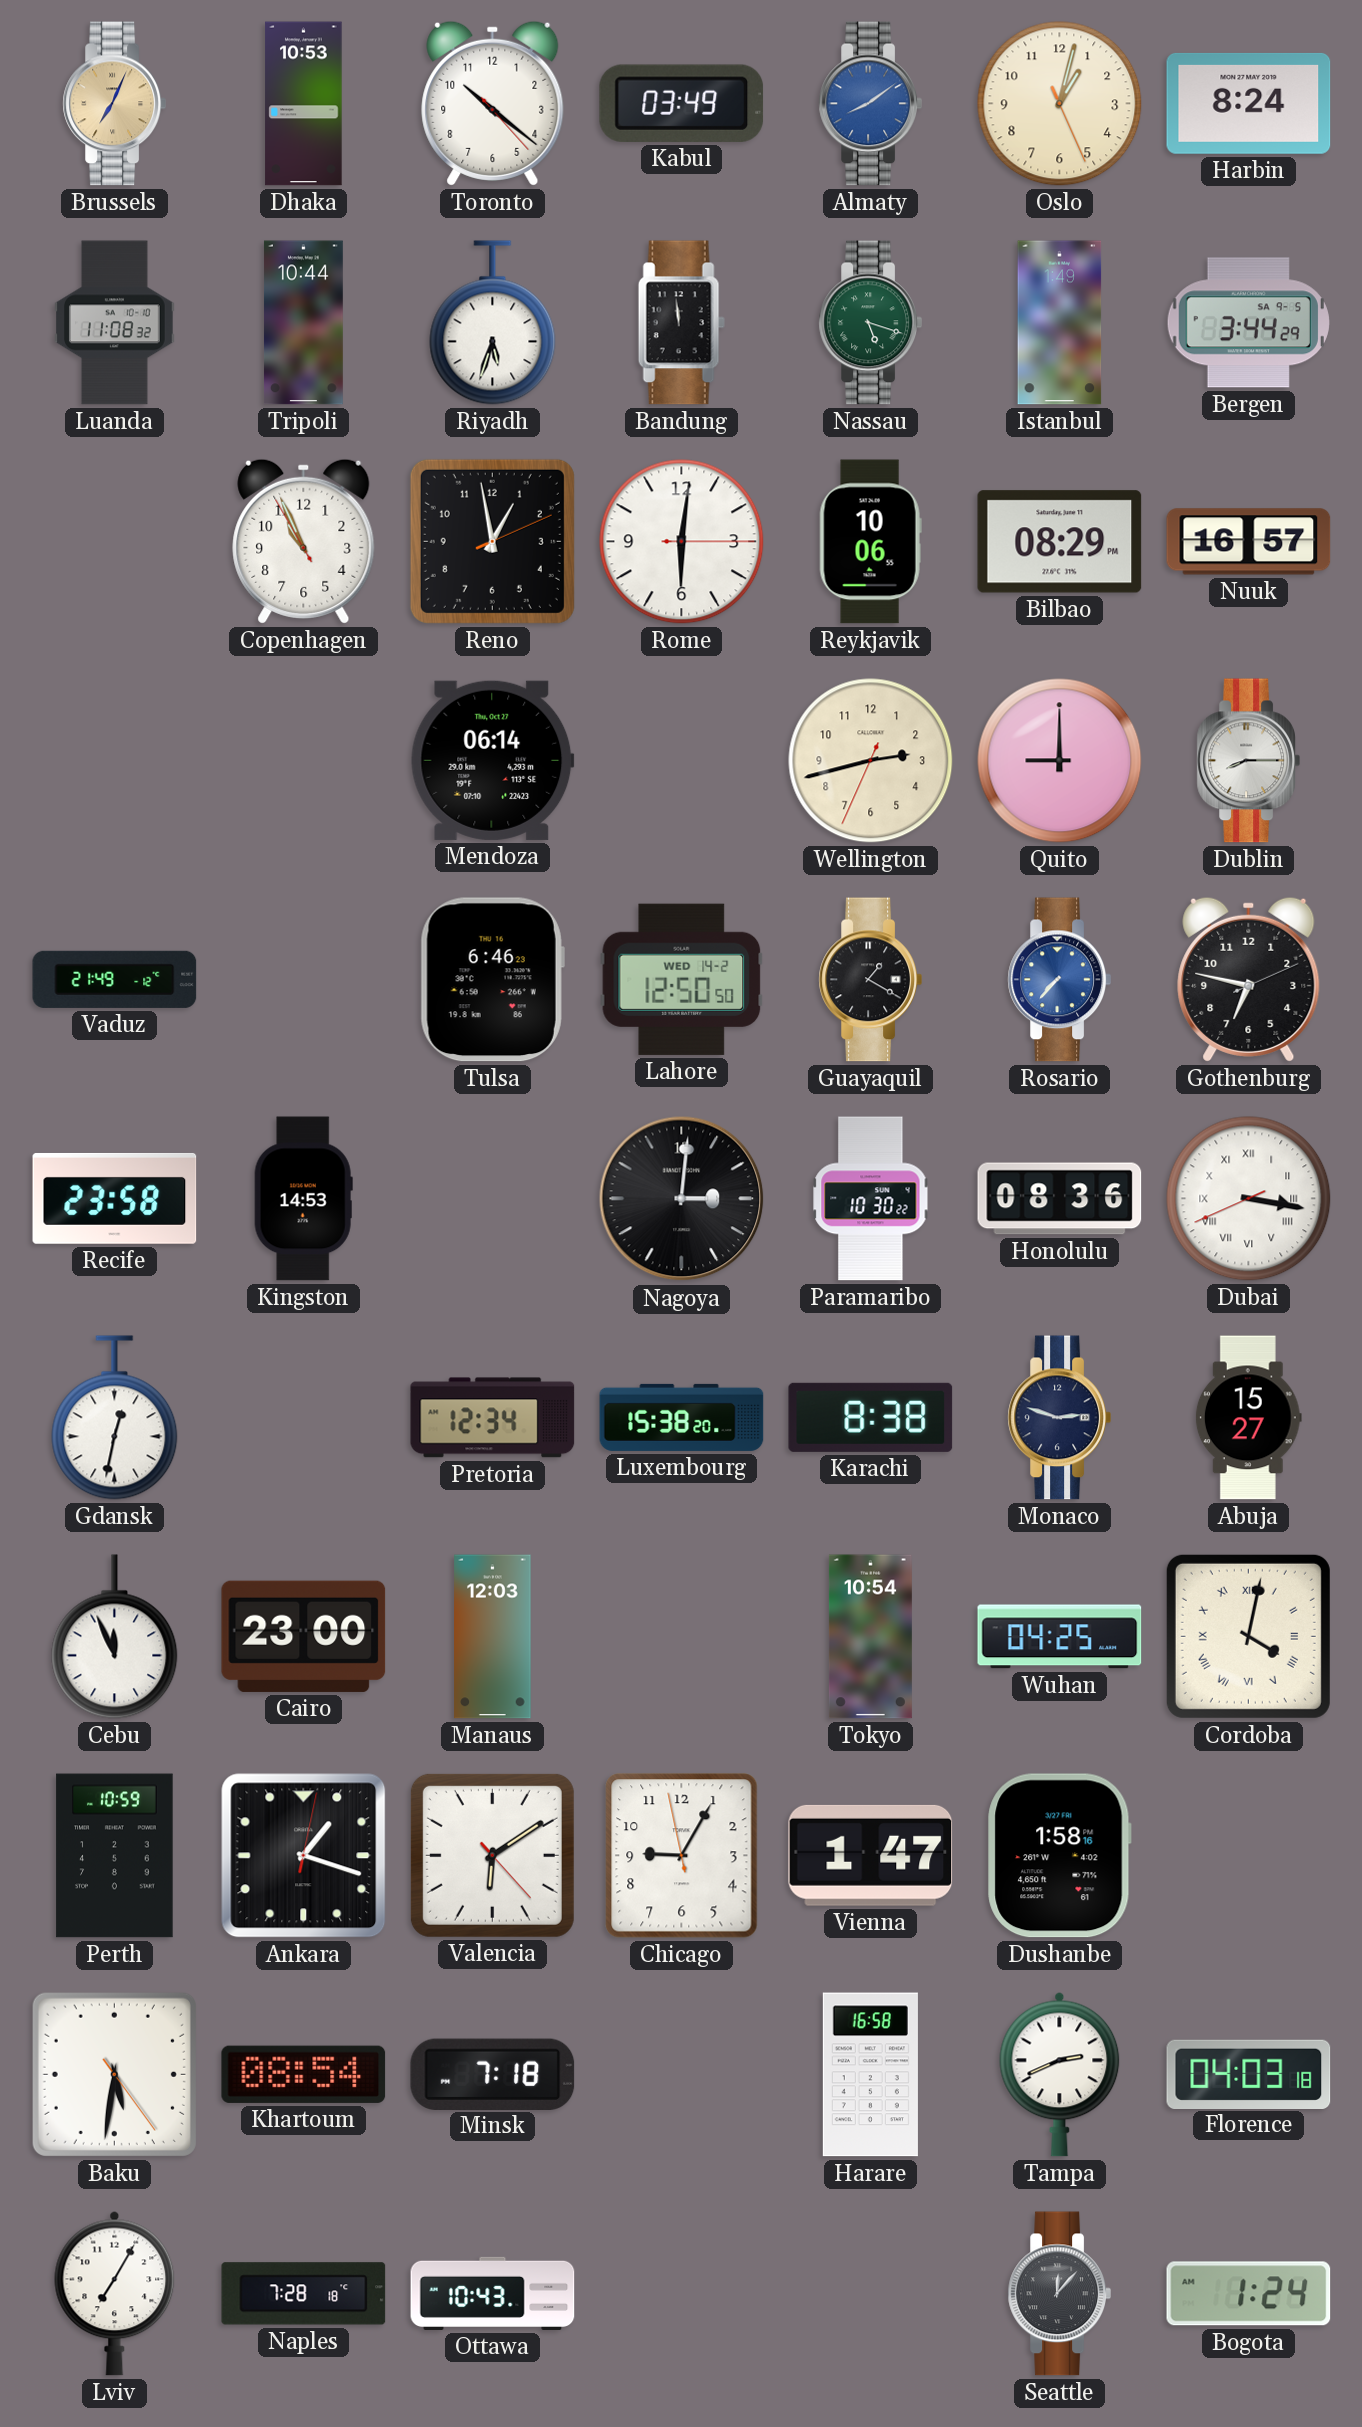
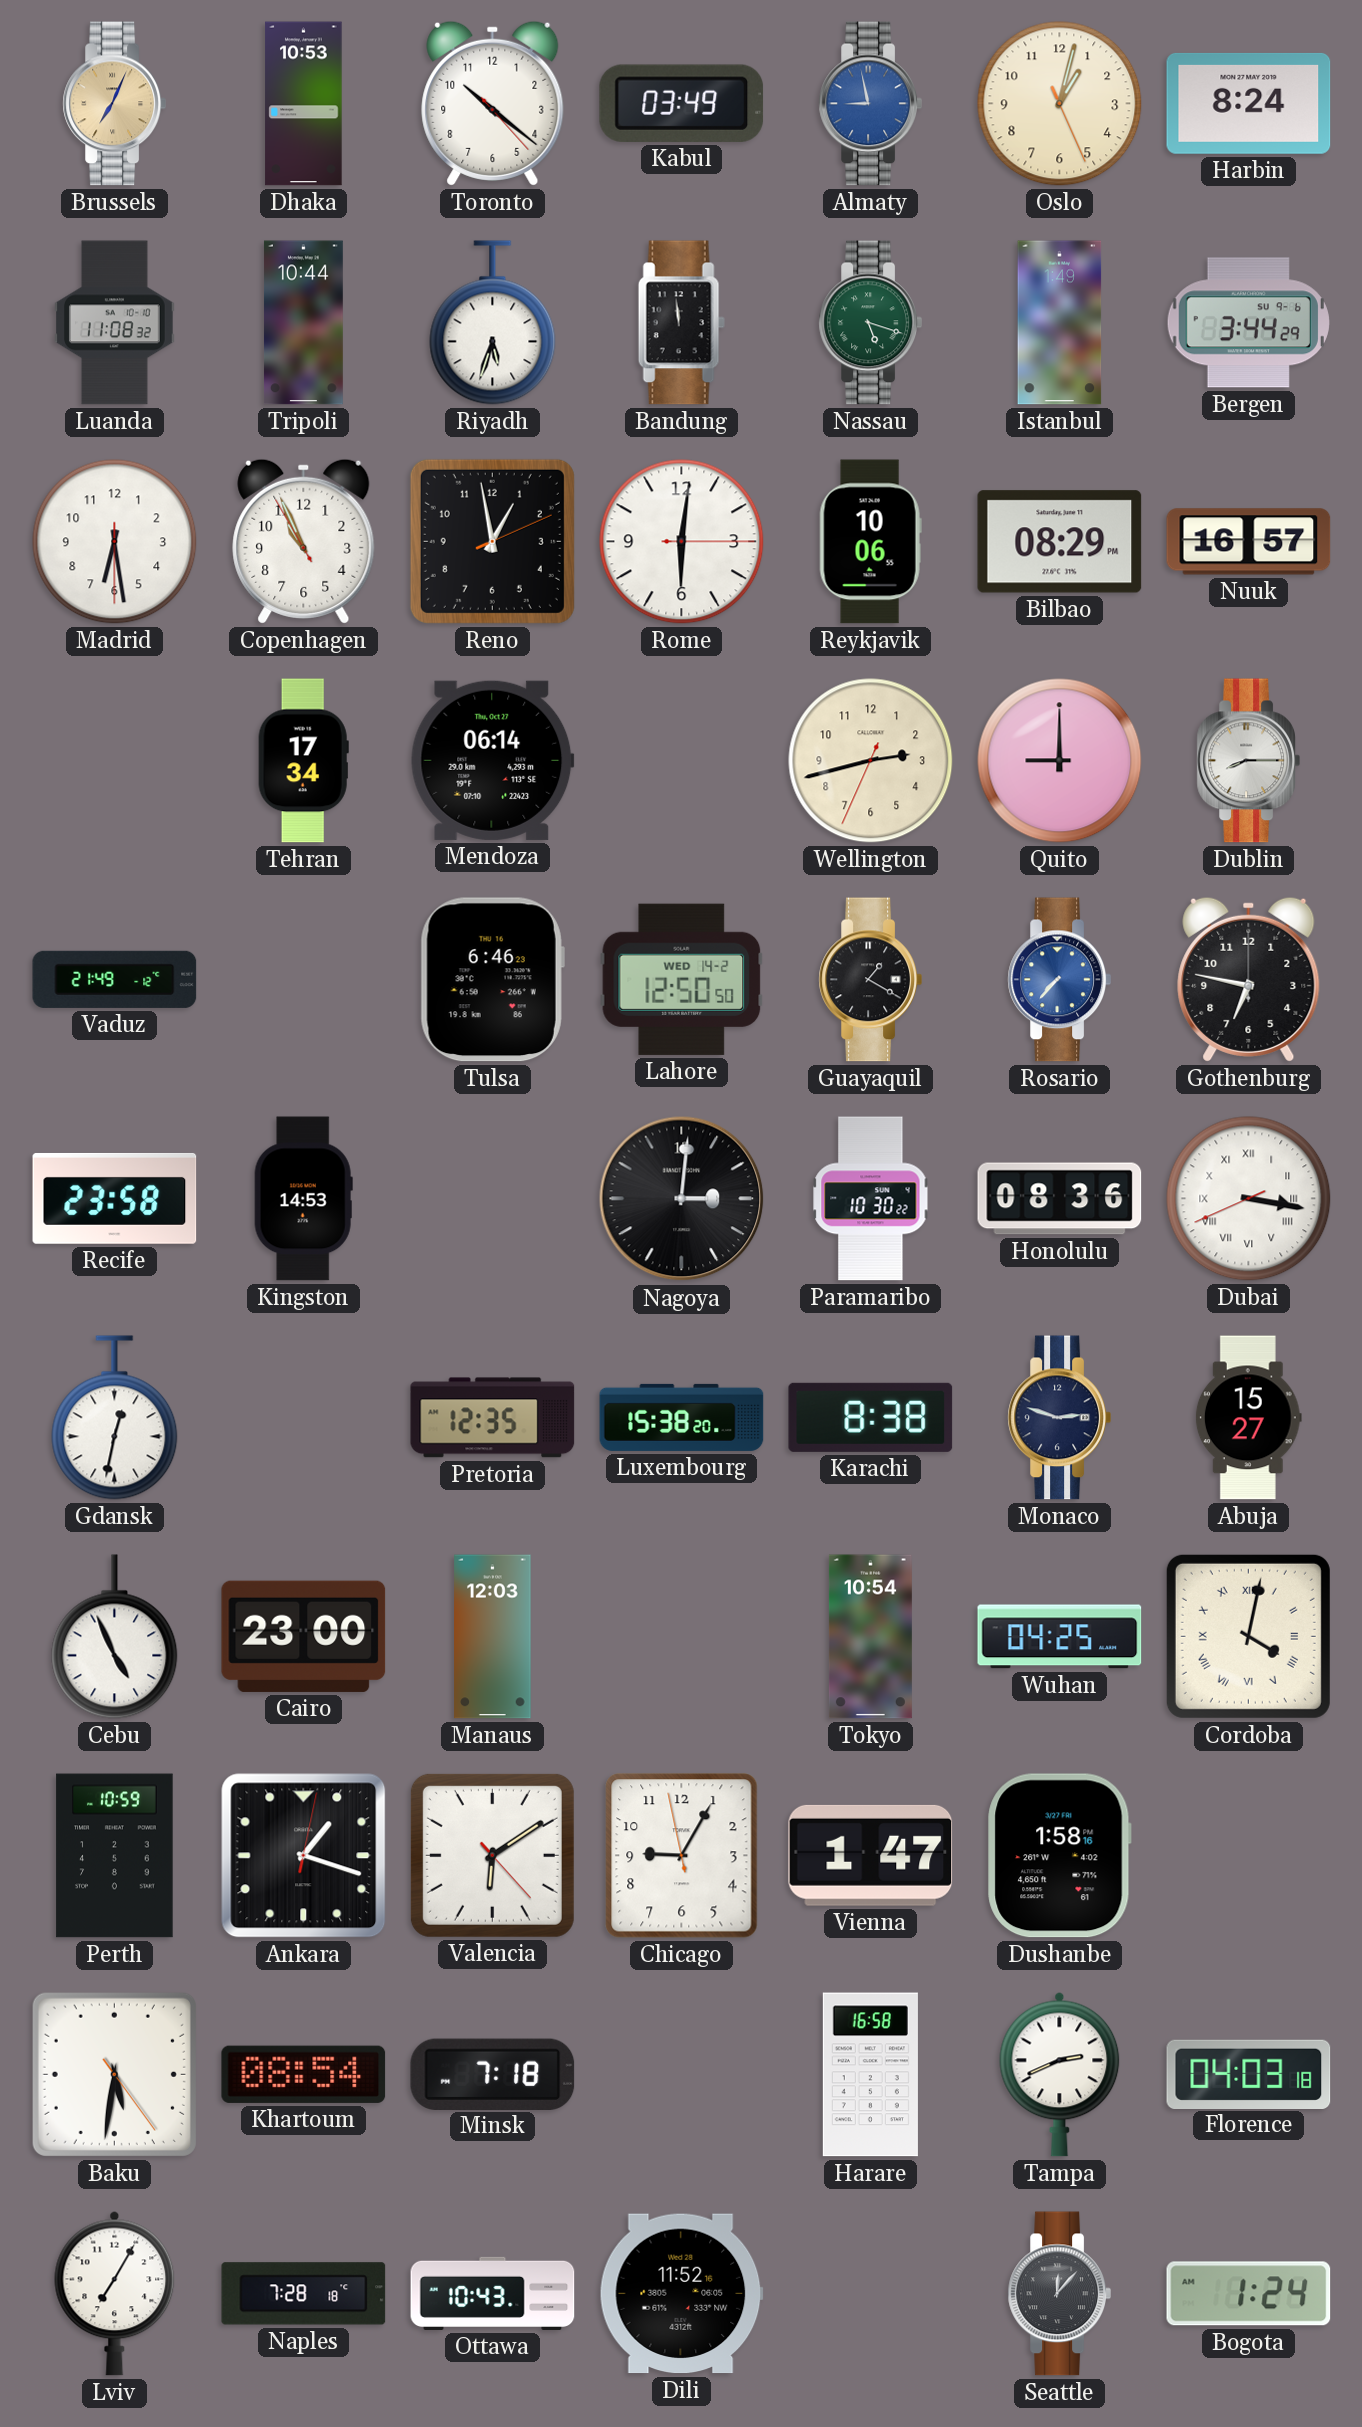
Almaty: 8:09 -> 8:58
Bergen date: SA 9-5 -> SU 9-6
Madrid: none -> 6:28
Tehran: none -> 17:34
Gothenburg: 6:47:11 -> 6:47:00
Pretoria: 12:34 -> 12:35
Cebu: 11:56 -> 4:56
Dili: none -> 11:52
